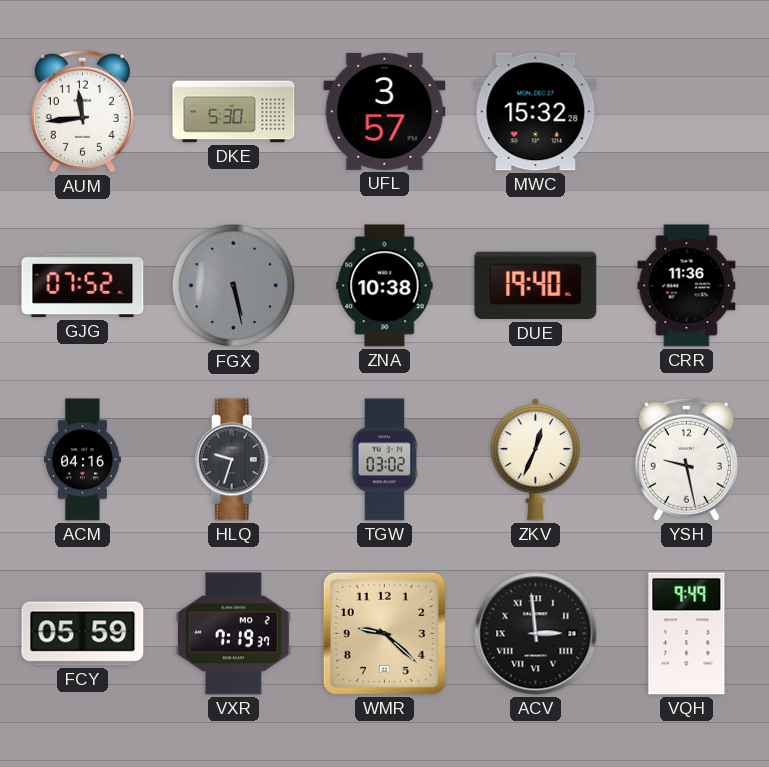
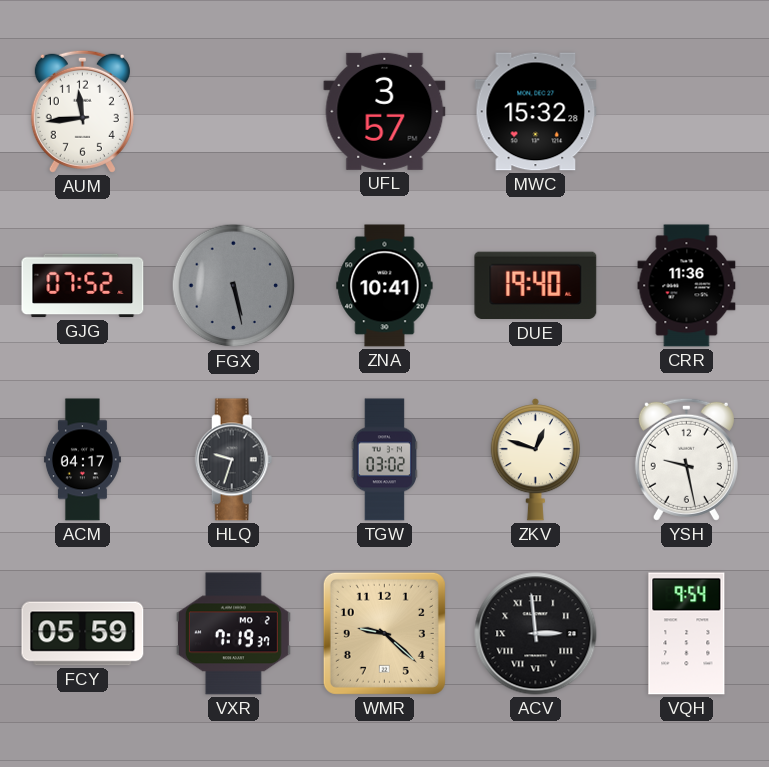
DKE: 5:30 -> none
ZNA: 10:38 -> 10:41
ACM: 04:16 -> 04:17
ZKV: 12:34 -> 12:48
VQH: 9:49 -> 9:54
